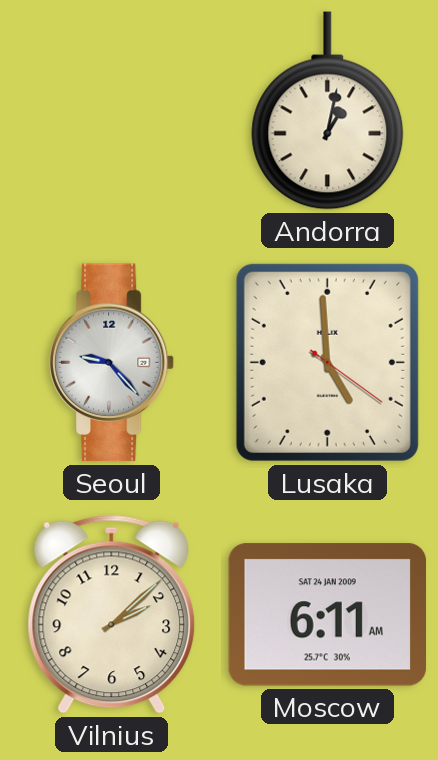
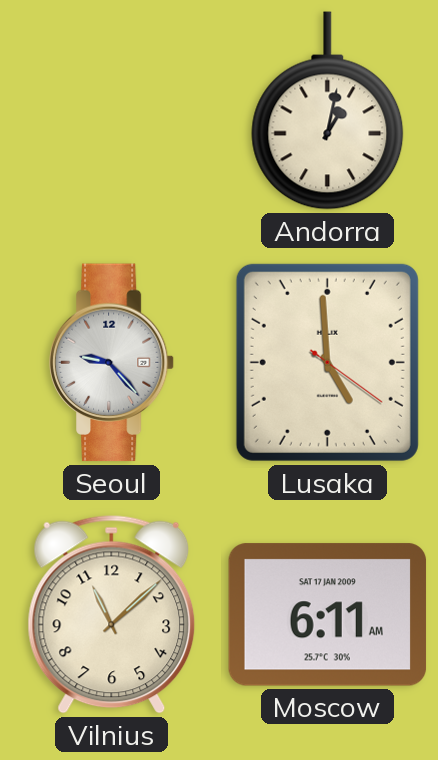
Vilnius: 2:08 -> 11:08
Moscow date: SAT 24 JAN 2009 -> SAT 17 JAN 2009
